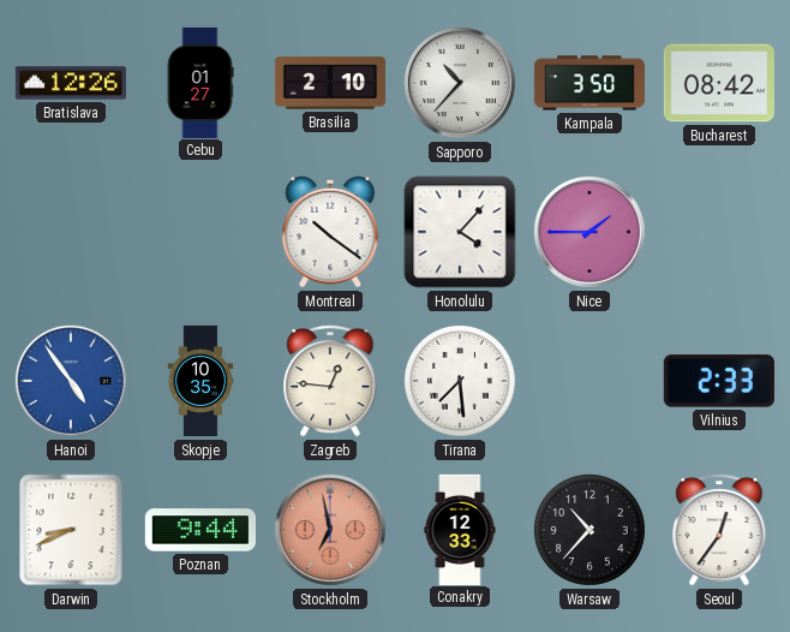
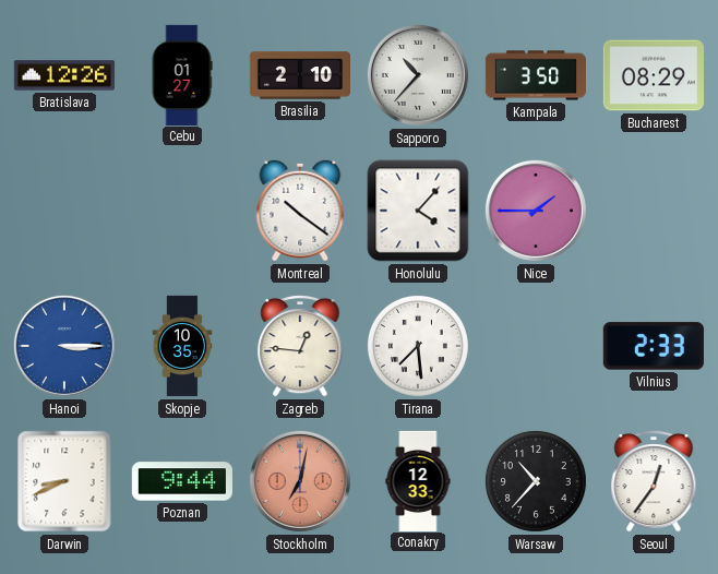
Bucharest: 08:42 -> 08:29
Hanoi: 4:54 -> 3:15
Stockholm: 6:58 -> 7:02
